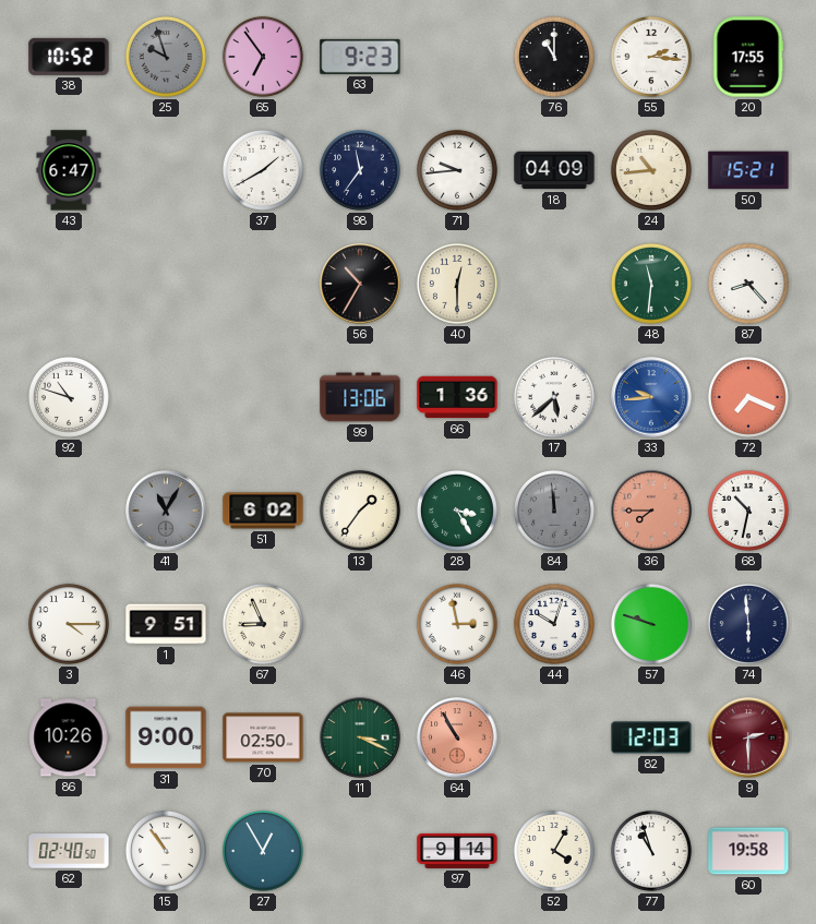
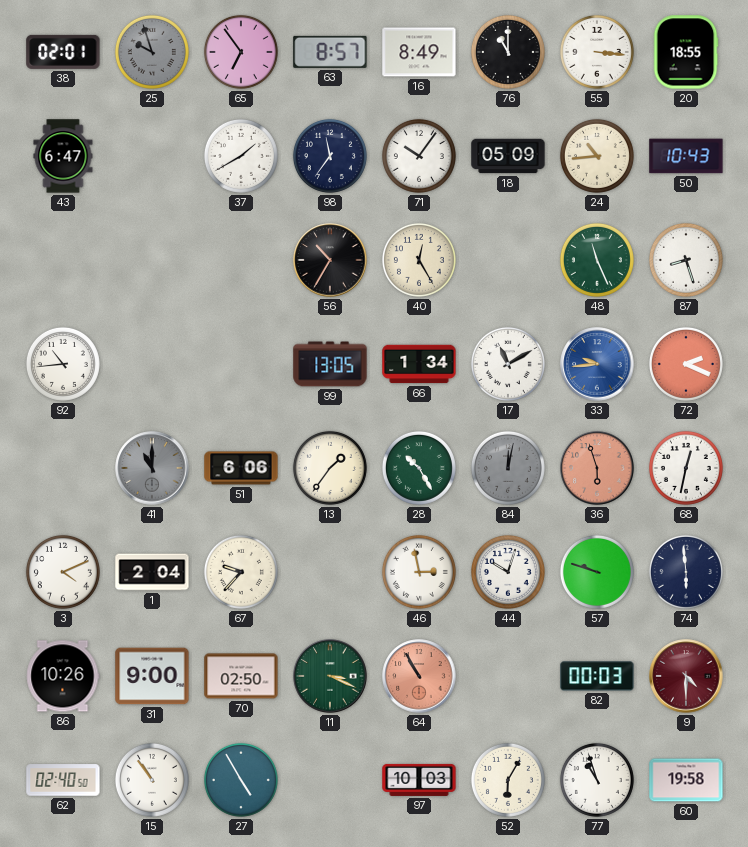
38: 10:52 -> 02:01
63: 9:23 -> 8:57
16: none -> 8:49
55: 2:16 -> 3:16
20: 17:55 -> 18:55
71: 9:44 -> 10:06
18: 04:09 -> 05:09
50: 15:21 -> 10:43
40: 12:30 -> 12:25
48: 11:31 -> 11:26
87: 8:23 -> 8:27
92: 10:48 -> 10:44
99: 13:06 -> 13:05
66: 1:36 -> 1:34
17: 5:38 -> 11:10
72: 7:19 -> 2:19
41: 11:05 -> 11:00
51: 6:02 -> 6:06
28: 3:25 -> 10:25
84: 11:59 -> 12:02
36: 7:45 -> 5:57
68: 10:32 -> 12:32
3: 4:15 -> 4:11
1: 9:51 -> 2:04
67: 8:56 -> 9:37
82: 12:03 -> 00:03
9: 2:30 -> 4:30
27: 12:55 -> 4:55
97: 9:14 -> 10:03
52: 4:05 -> 6:05
